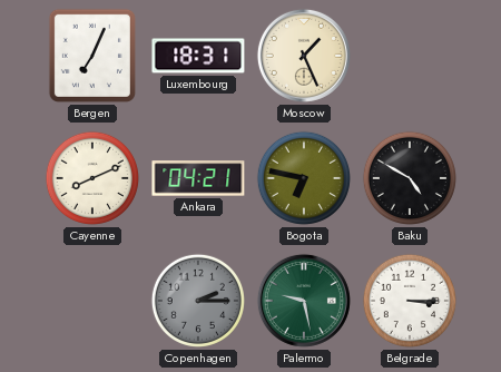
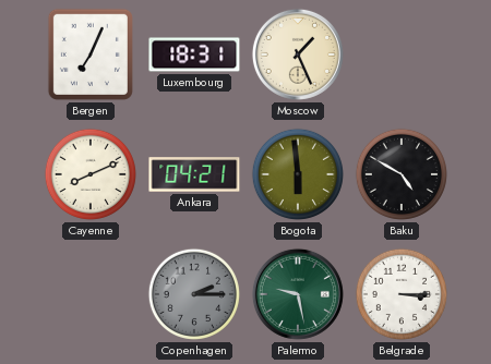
Bogota: 6:47 -> 5:59
